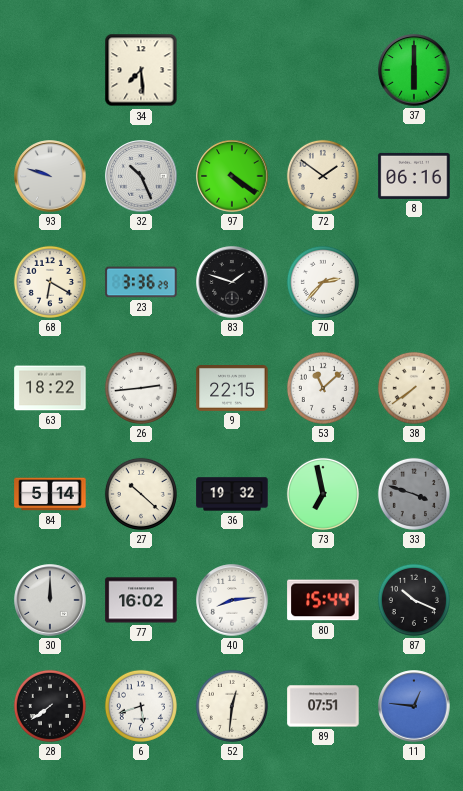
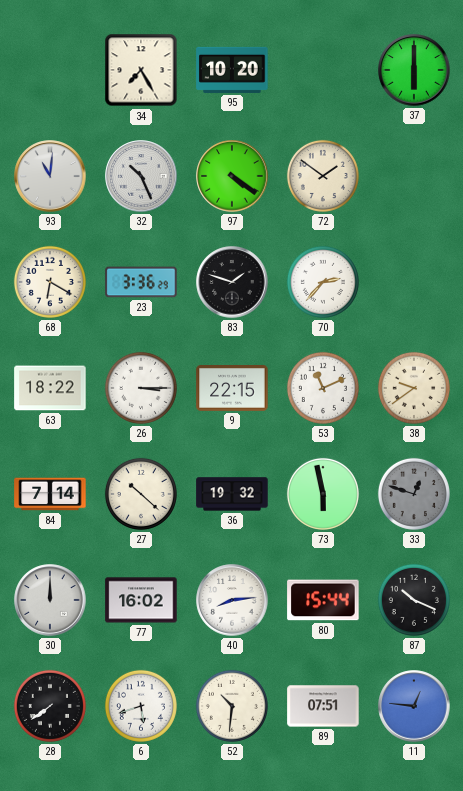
34: 7:29 -> 7:25
95: none -> 10:20
93: 9:48 -> 11:01
8: 06:16 -> none
26: 2:44 -> 3:15
53: 11:08 -> 11:11
38: 7:39 -> 9:39
84: 5:14 -> 7:14
73: 6:58 -> 5:58
33: 3:48 -> 12:48
52: 12:31 -> 10:31
